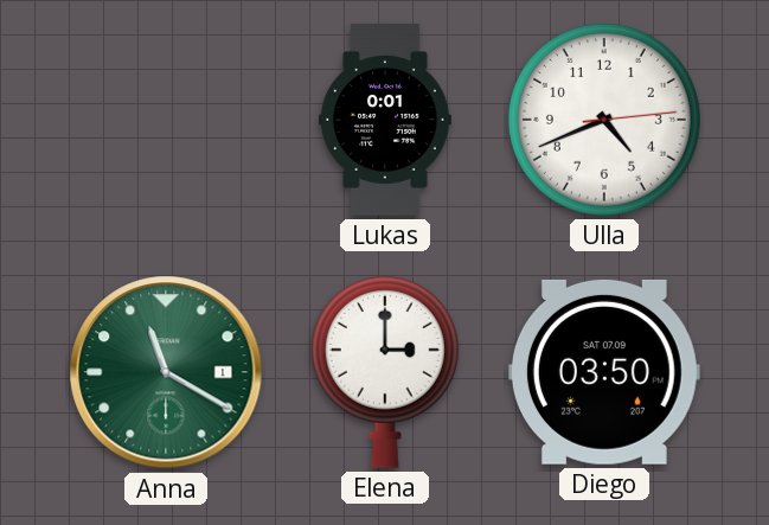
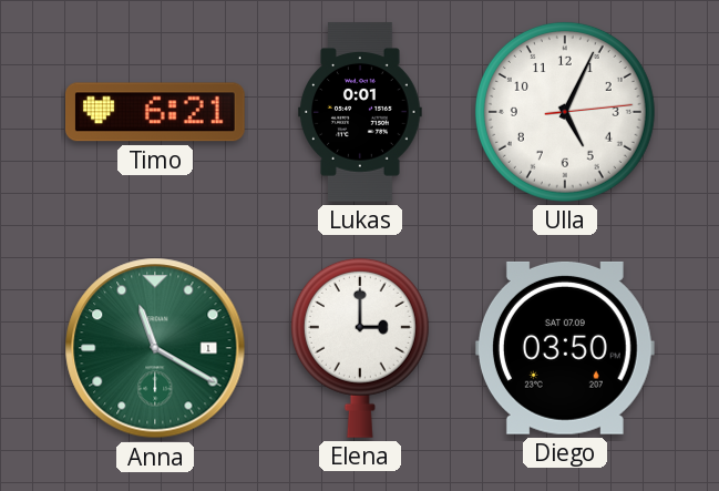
Timo: none -> 6:21
Ulla: 4:41 -> 5:04
